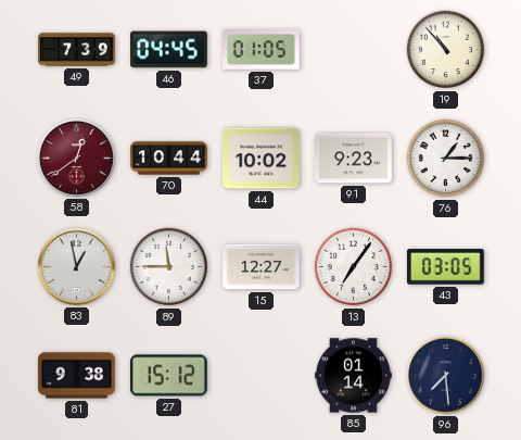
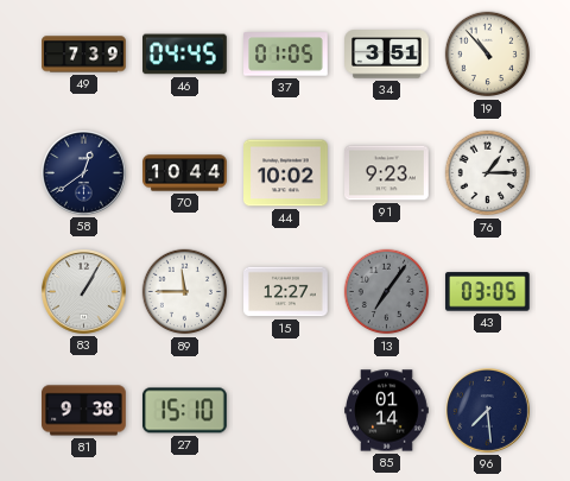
34: none -> 3:51
58 dial: burgundy -> navy
83: 12:58 -> 1:05
13 dial: white -> grey
27: 15:12 -> 15:10
